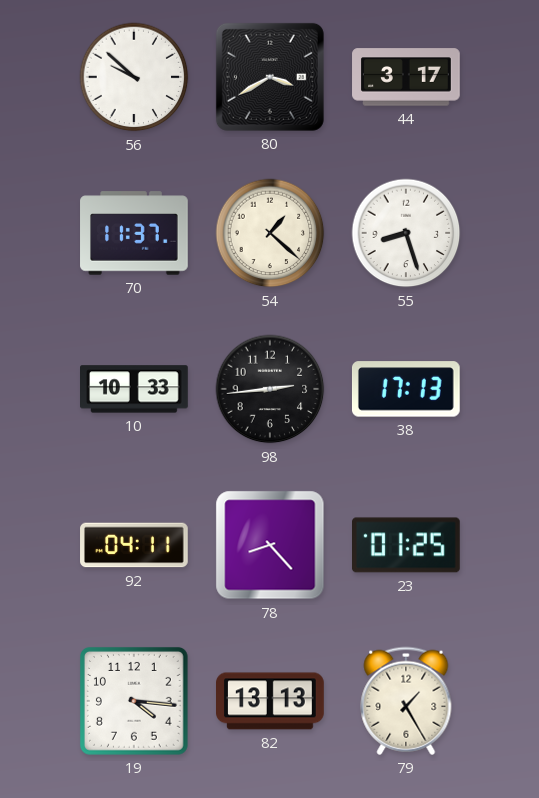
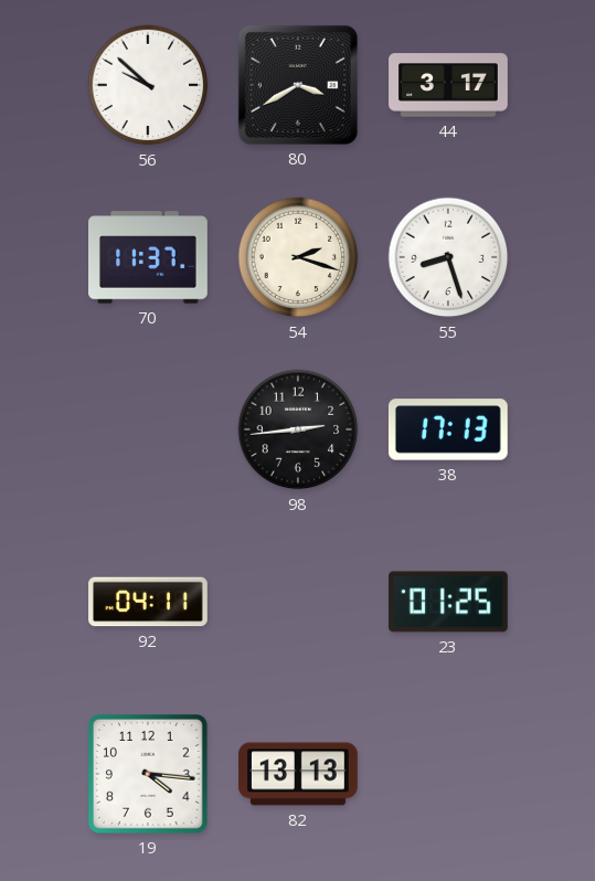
54: 1:22 -> 2:18
10: 10:33 -> none
78: 8:23 -> none
79: 1:25 -> none
